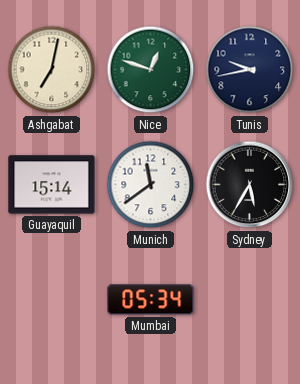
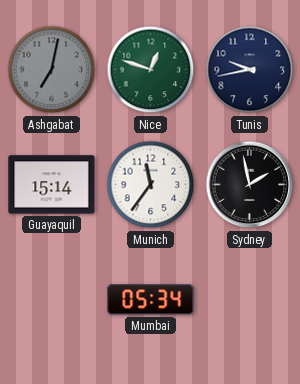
Ashgabat dial: cream -> grey
Munich: 11:39 -> 11:36
Sydney: 5:35 -> 1:58
